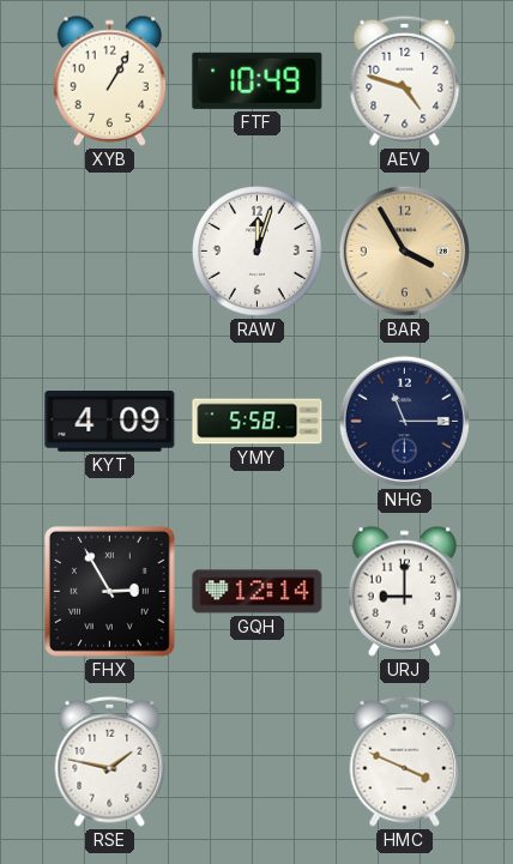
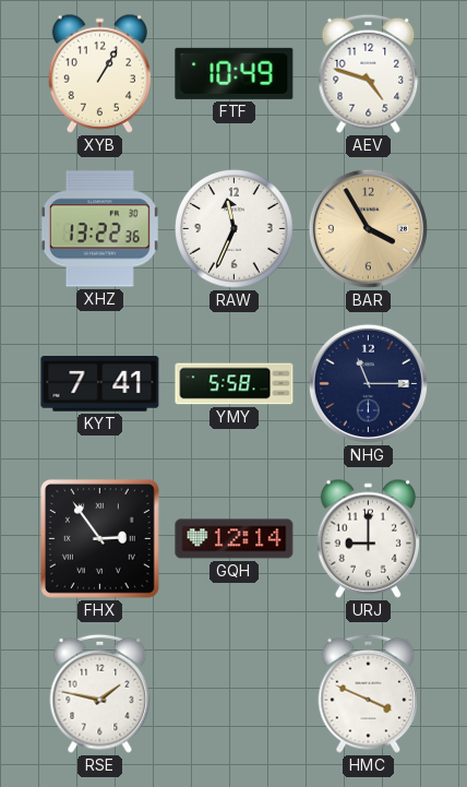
XHZ: none -> 13:22
RAW: 12:03 -> 11:34
KYT: 4:09 -> 7:41
FHX: 2:55 -> 2:54
